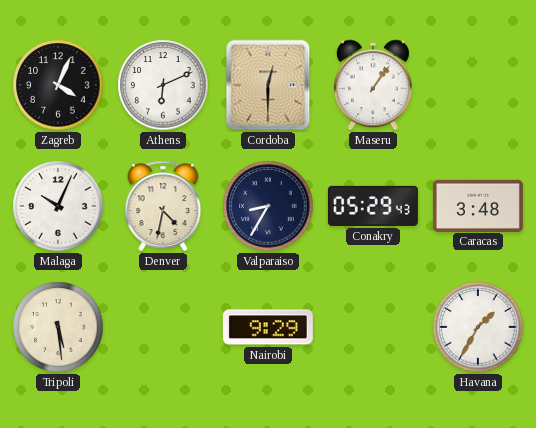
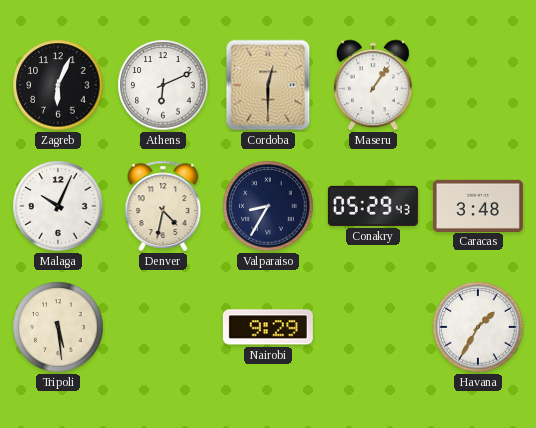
Zagreb: 4:04 -> 6:04
